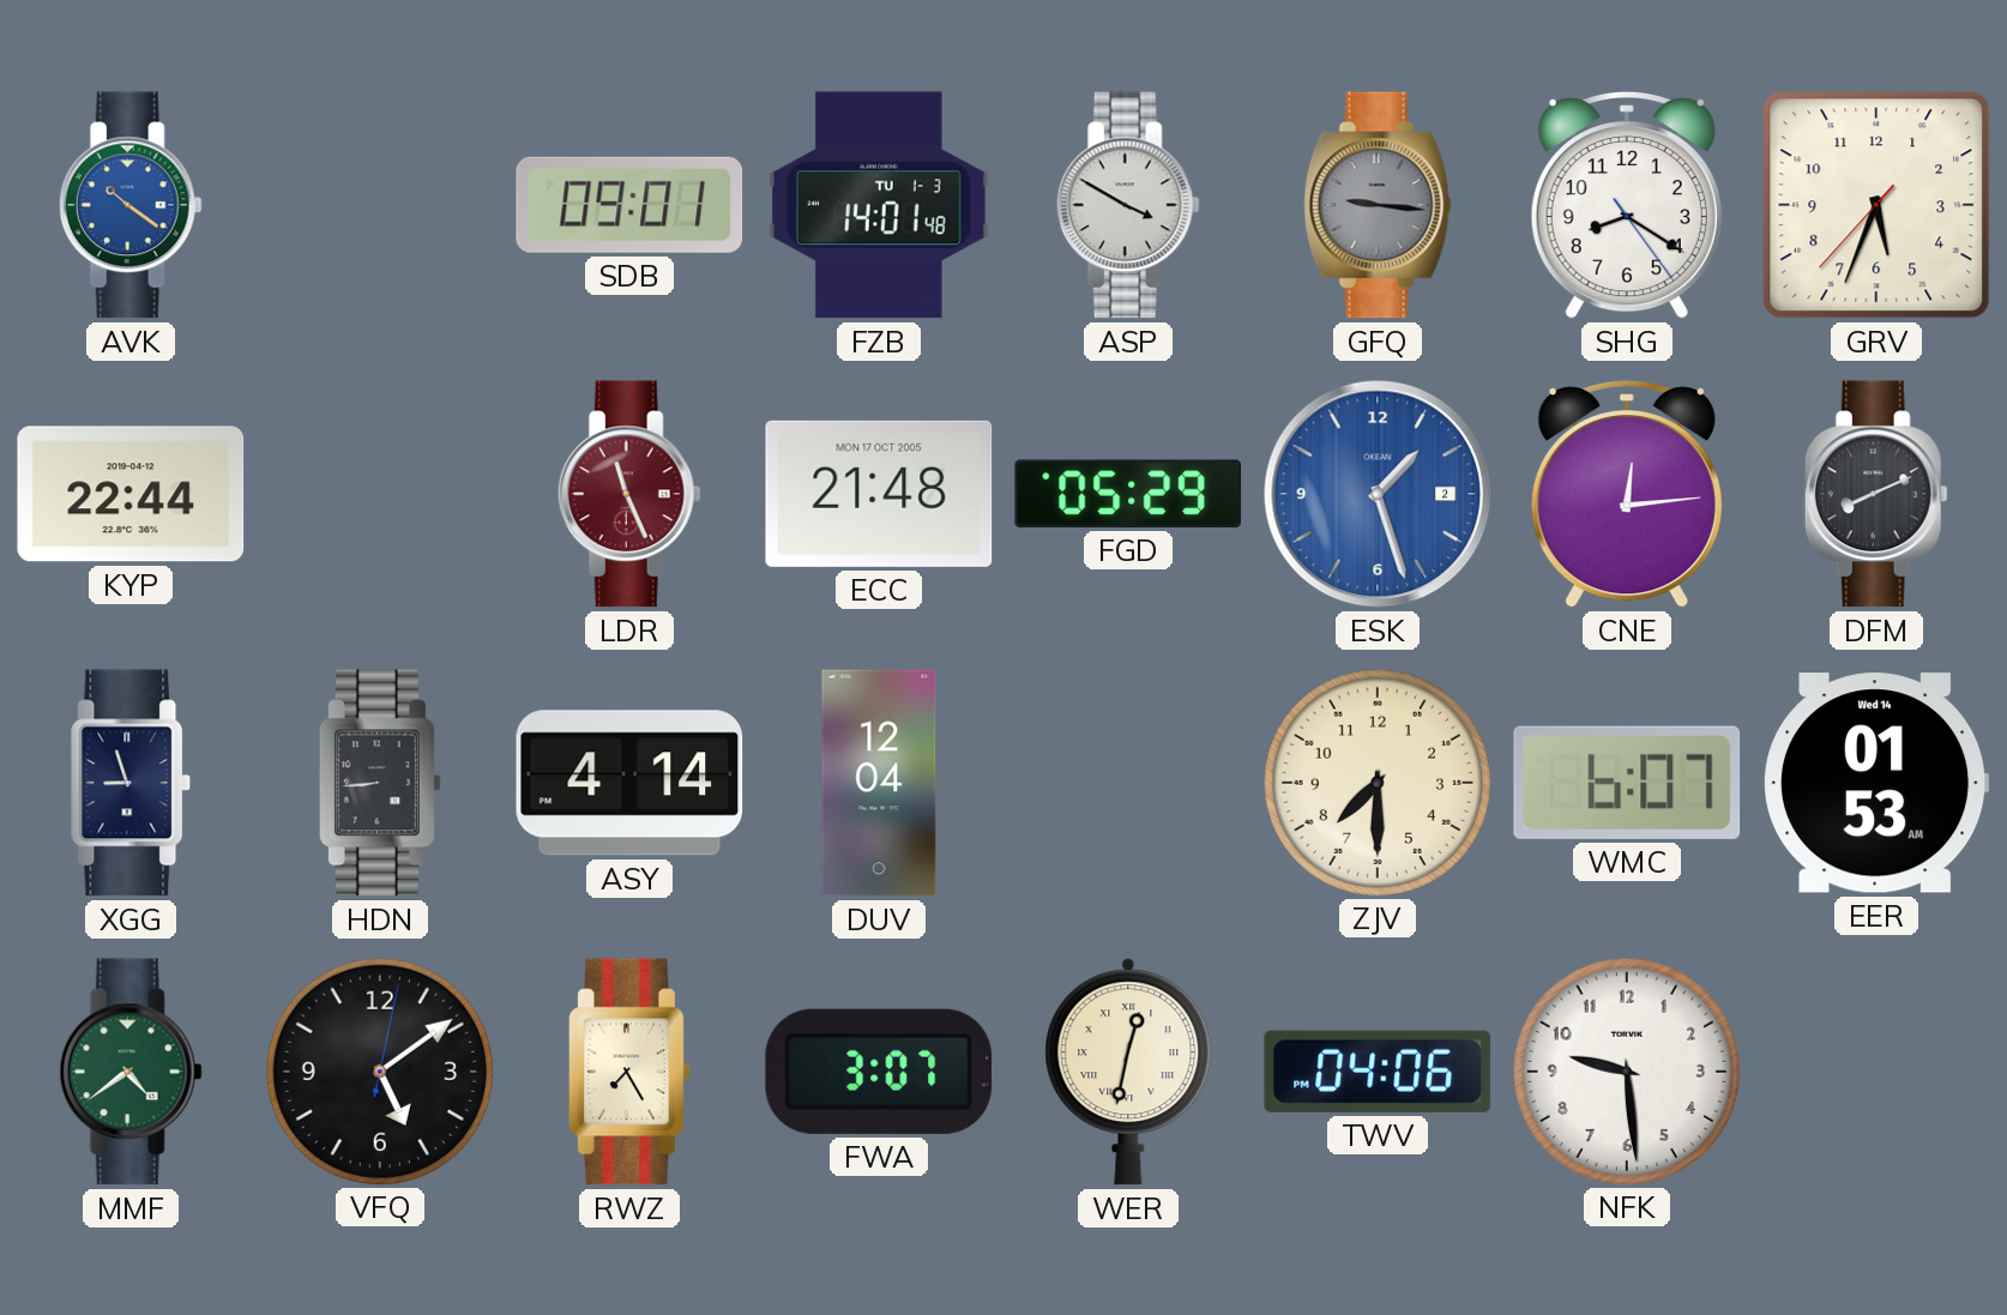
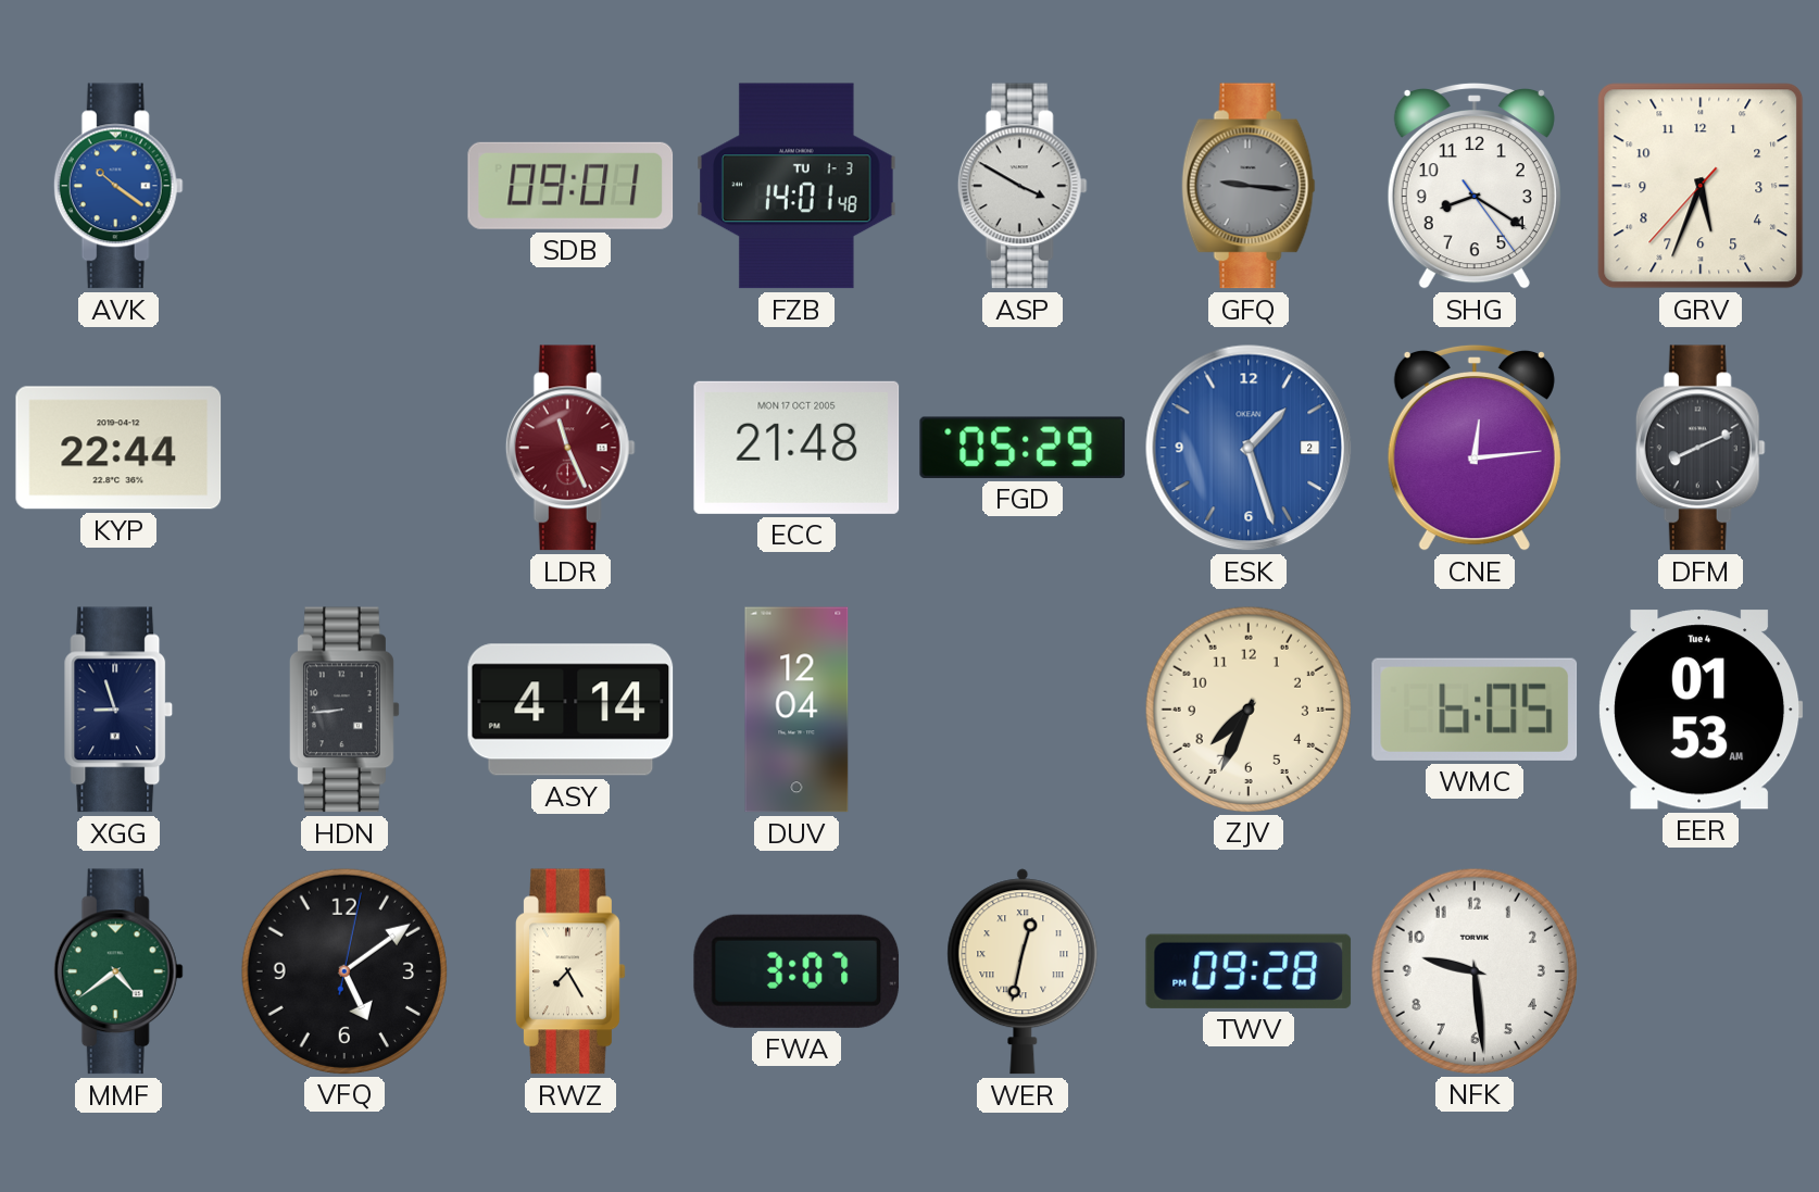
ZJV: 7:30 -> 7:34
WMC: 6:07 -> 6:05
EER date: Wed 14 -> Tue 4
TWV: 04:06 -> 09:28
